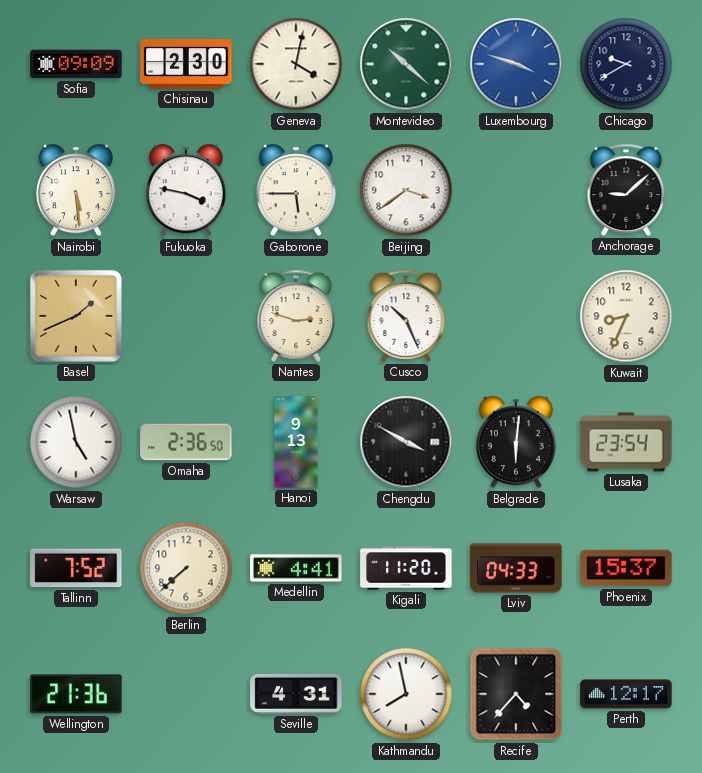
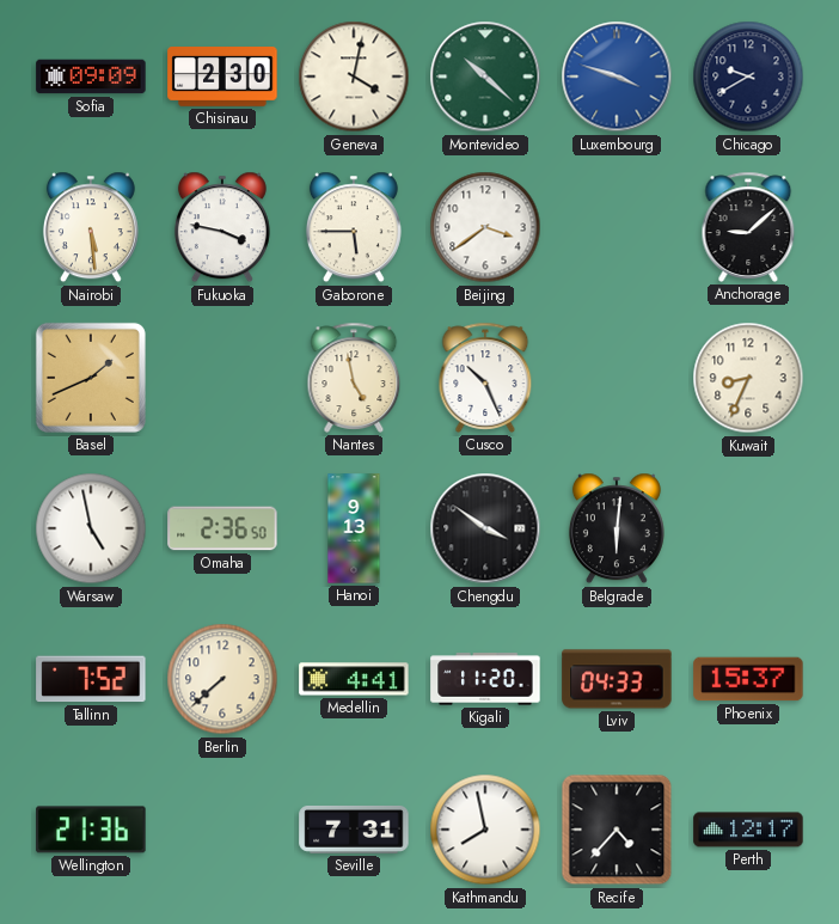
Nantes: 2:48 -> 4:58
Chengdu: 3:50 -> 3:51
Lusaka: 23:54 -> none
Seville: 4:31 -> 7:31
